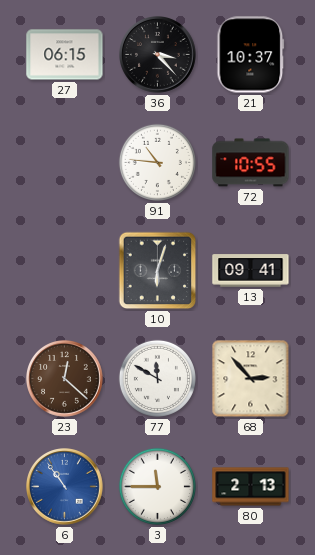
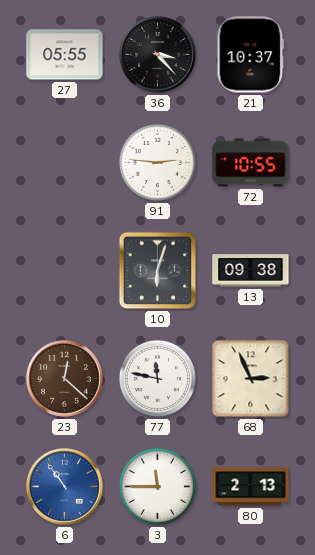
27: 06:15 -> 05:55
91: 10:46 -> 2:46
13: 09:41 -> 09:38
77: 11:50 -> 11:47
68: 2:53 -> 2:56
